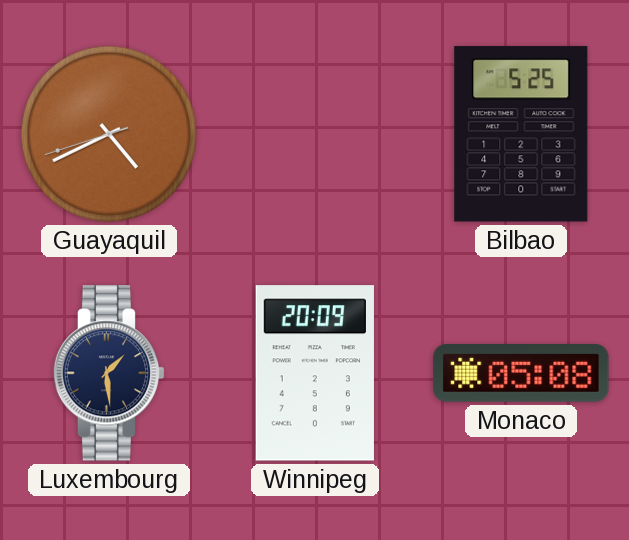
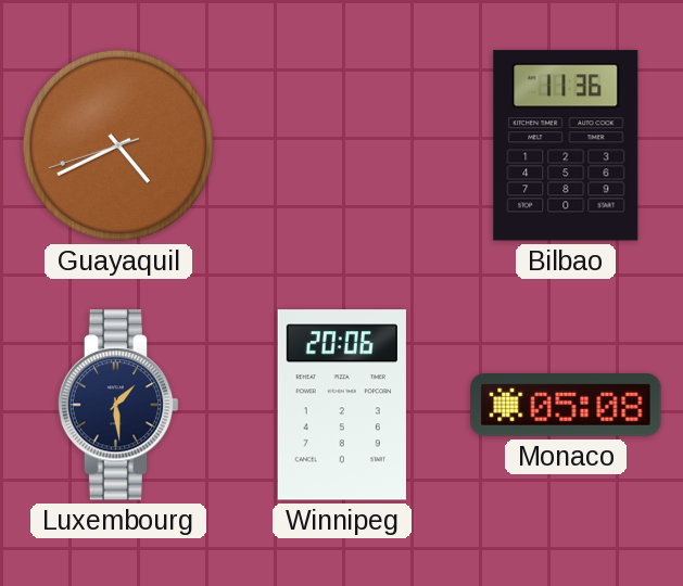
Bilbao: 5:25 -> 11:36
Winnipeg: 20:09 -> 20:06
